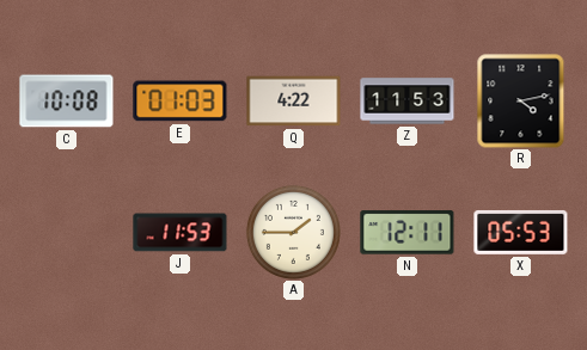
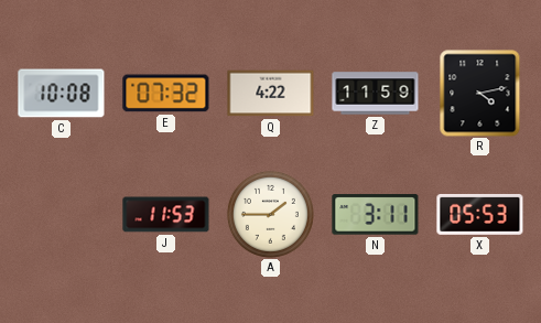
E: 01:03 -> 07:32
Z: 11:53 -> 11:59
N: 12:11 -> 3:11
